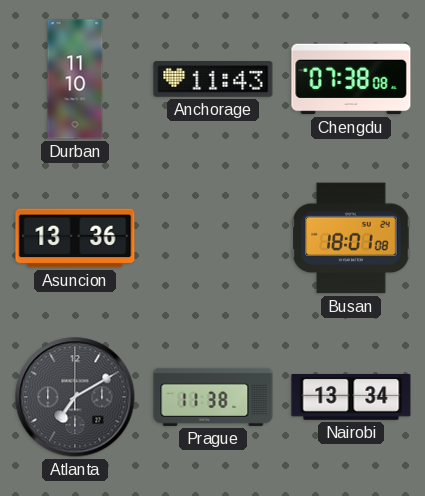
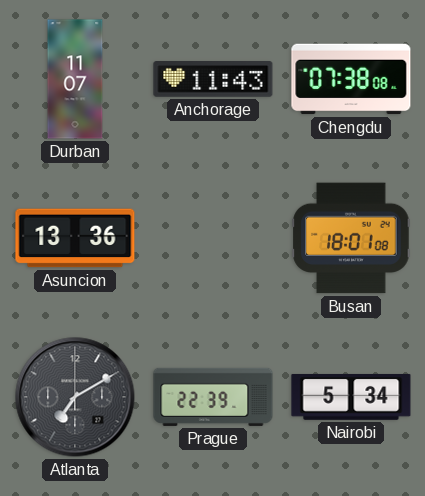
Durban: 11:10 -> 11:07
Prague: 11:38 -> 22:39
Nairobi: 13:34 -> 5:34
